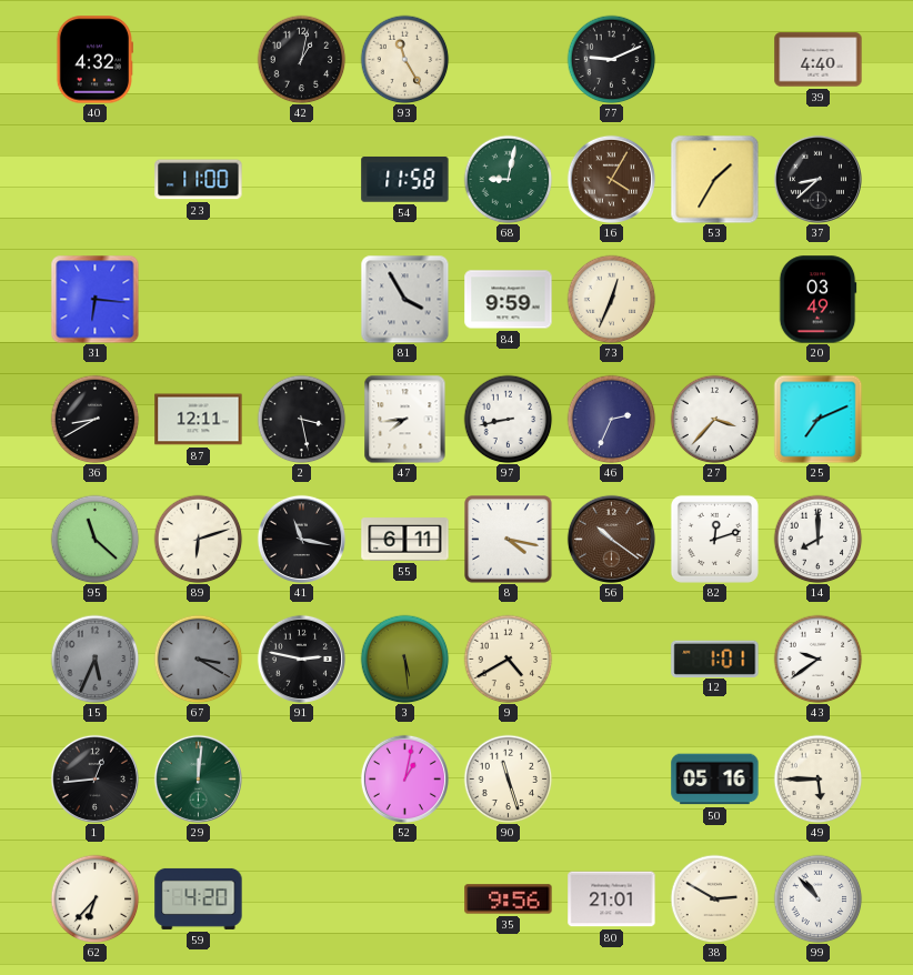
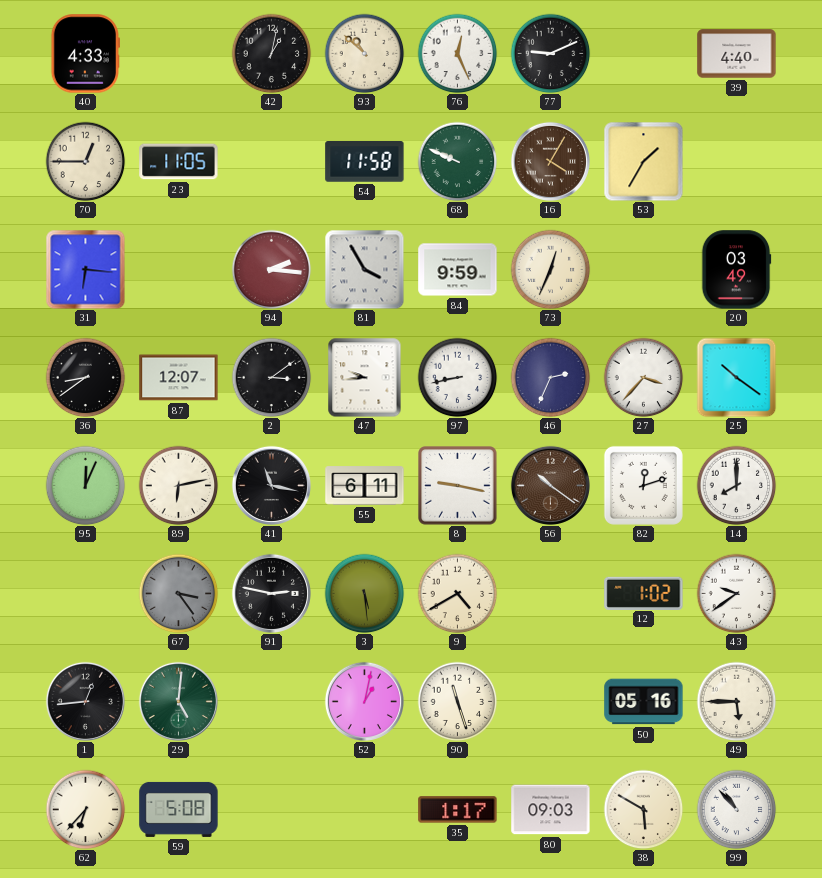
40: 4:32 -> 4:33
93: 11:25 -> 10:52
76: none -> 12:26
70: none -> 12:45
23: 11:00 -> 11:05
68: 9:02 -> 9:49
37: 8:38 -> none
94: none -> 2:16
36: 8:40 -> 8:39
87: 12:11 -> 12:07
2: 3:28 -> 3:09
47: 7:44 -> 9:44
25: 7:11 -> 10:21
95: 11:22 -> 12:04
89: 6:12 -> 6:13
8: 4:17 -> 9:17
15: 5:34 -> none
67: 3:20 -> 3:24
12: 1:01 -> 1:02
29: 12:01 -> 5:01
59: 4:20 -> 5:08
35: 9:56 -> 1:17
80: 21:01 -> 09:03
38: 2:50 -> 5:50
